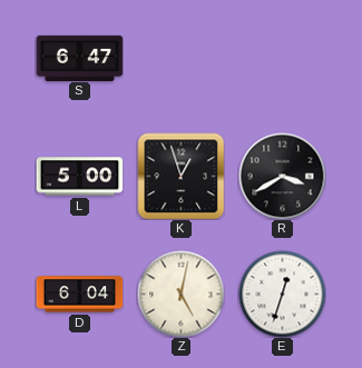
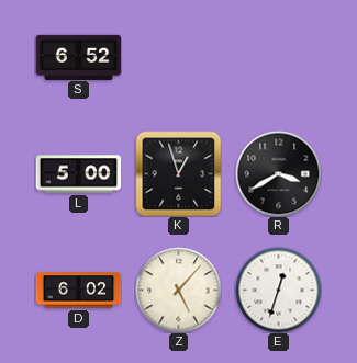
S: 6:47 -> 6:52
D: 6:04 -> 6:02
Z: 5:02 -> 5:07
